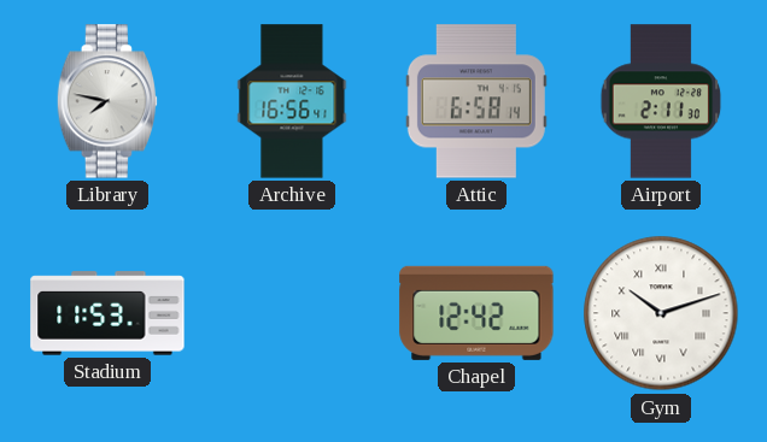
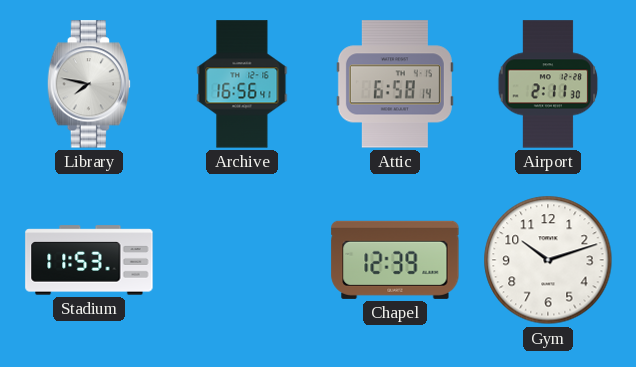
Chapel: 12:42 -> 12:39
Gym numerals: Roman -> Arabic
